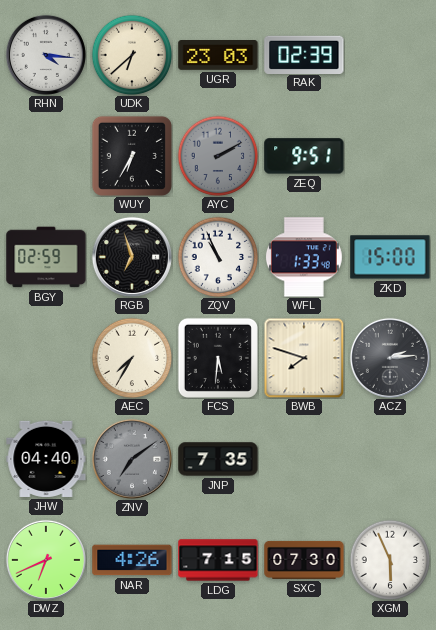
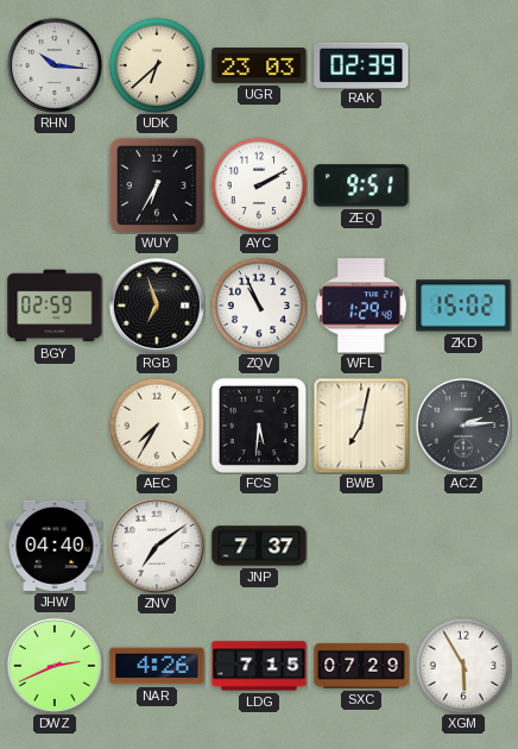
RHN: 4:16 -> 10:16
AYC dial: grey -> white
WFL: 1:33 -> 1:29
ZKD: 15:00 -> 15:02
BWB: 7:48 -> 7:02
ZNV dial: grey -> white
JNP: 7:35 -> 7:37
DWZ: 6:41 -> 2:41
SXC: 07:30 -> 07:29
XGM: 5:56 -> 5:55
